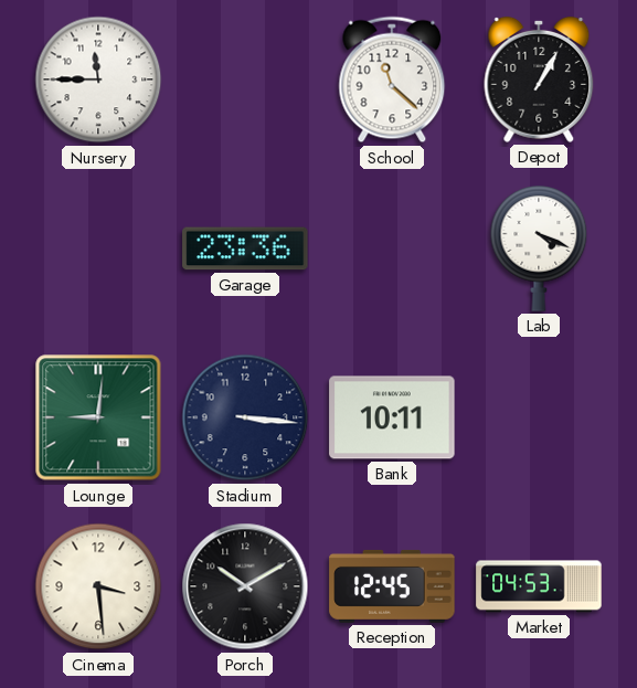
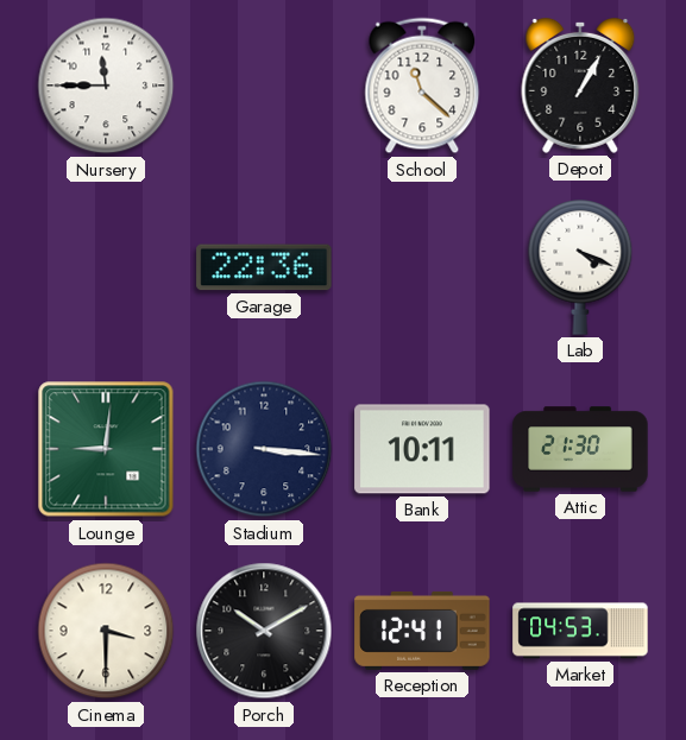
Garage: 23:36 -> 22:36
Attic: none -> 21:30
Cinema: 3:29 -> 3:30
Reception: 12:45 -> 12:41
